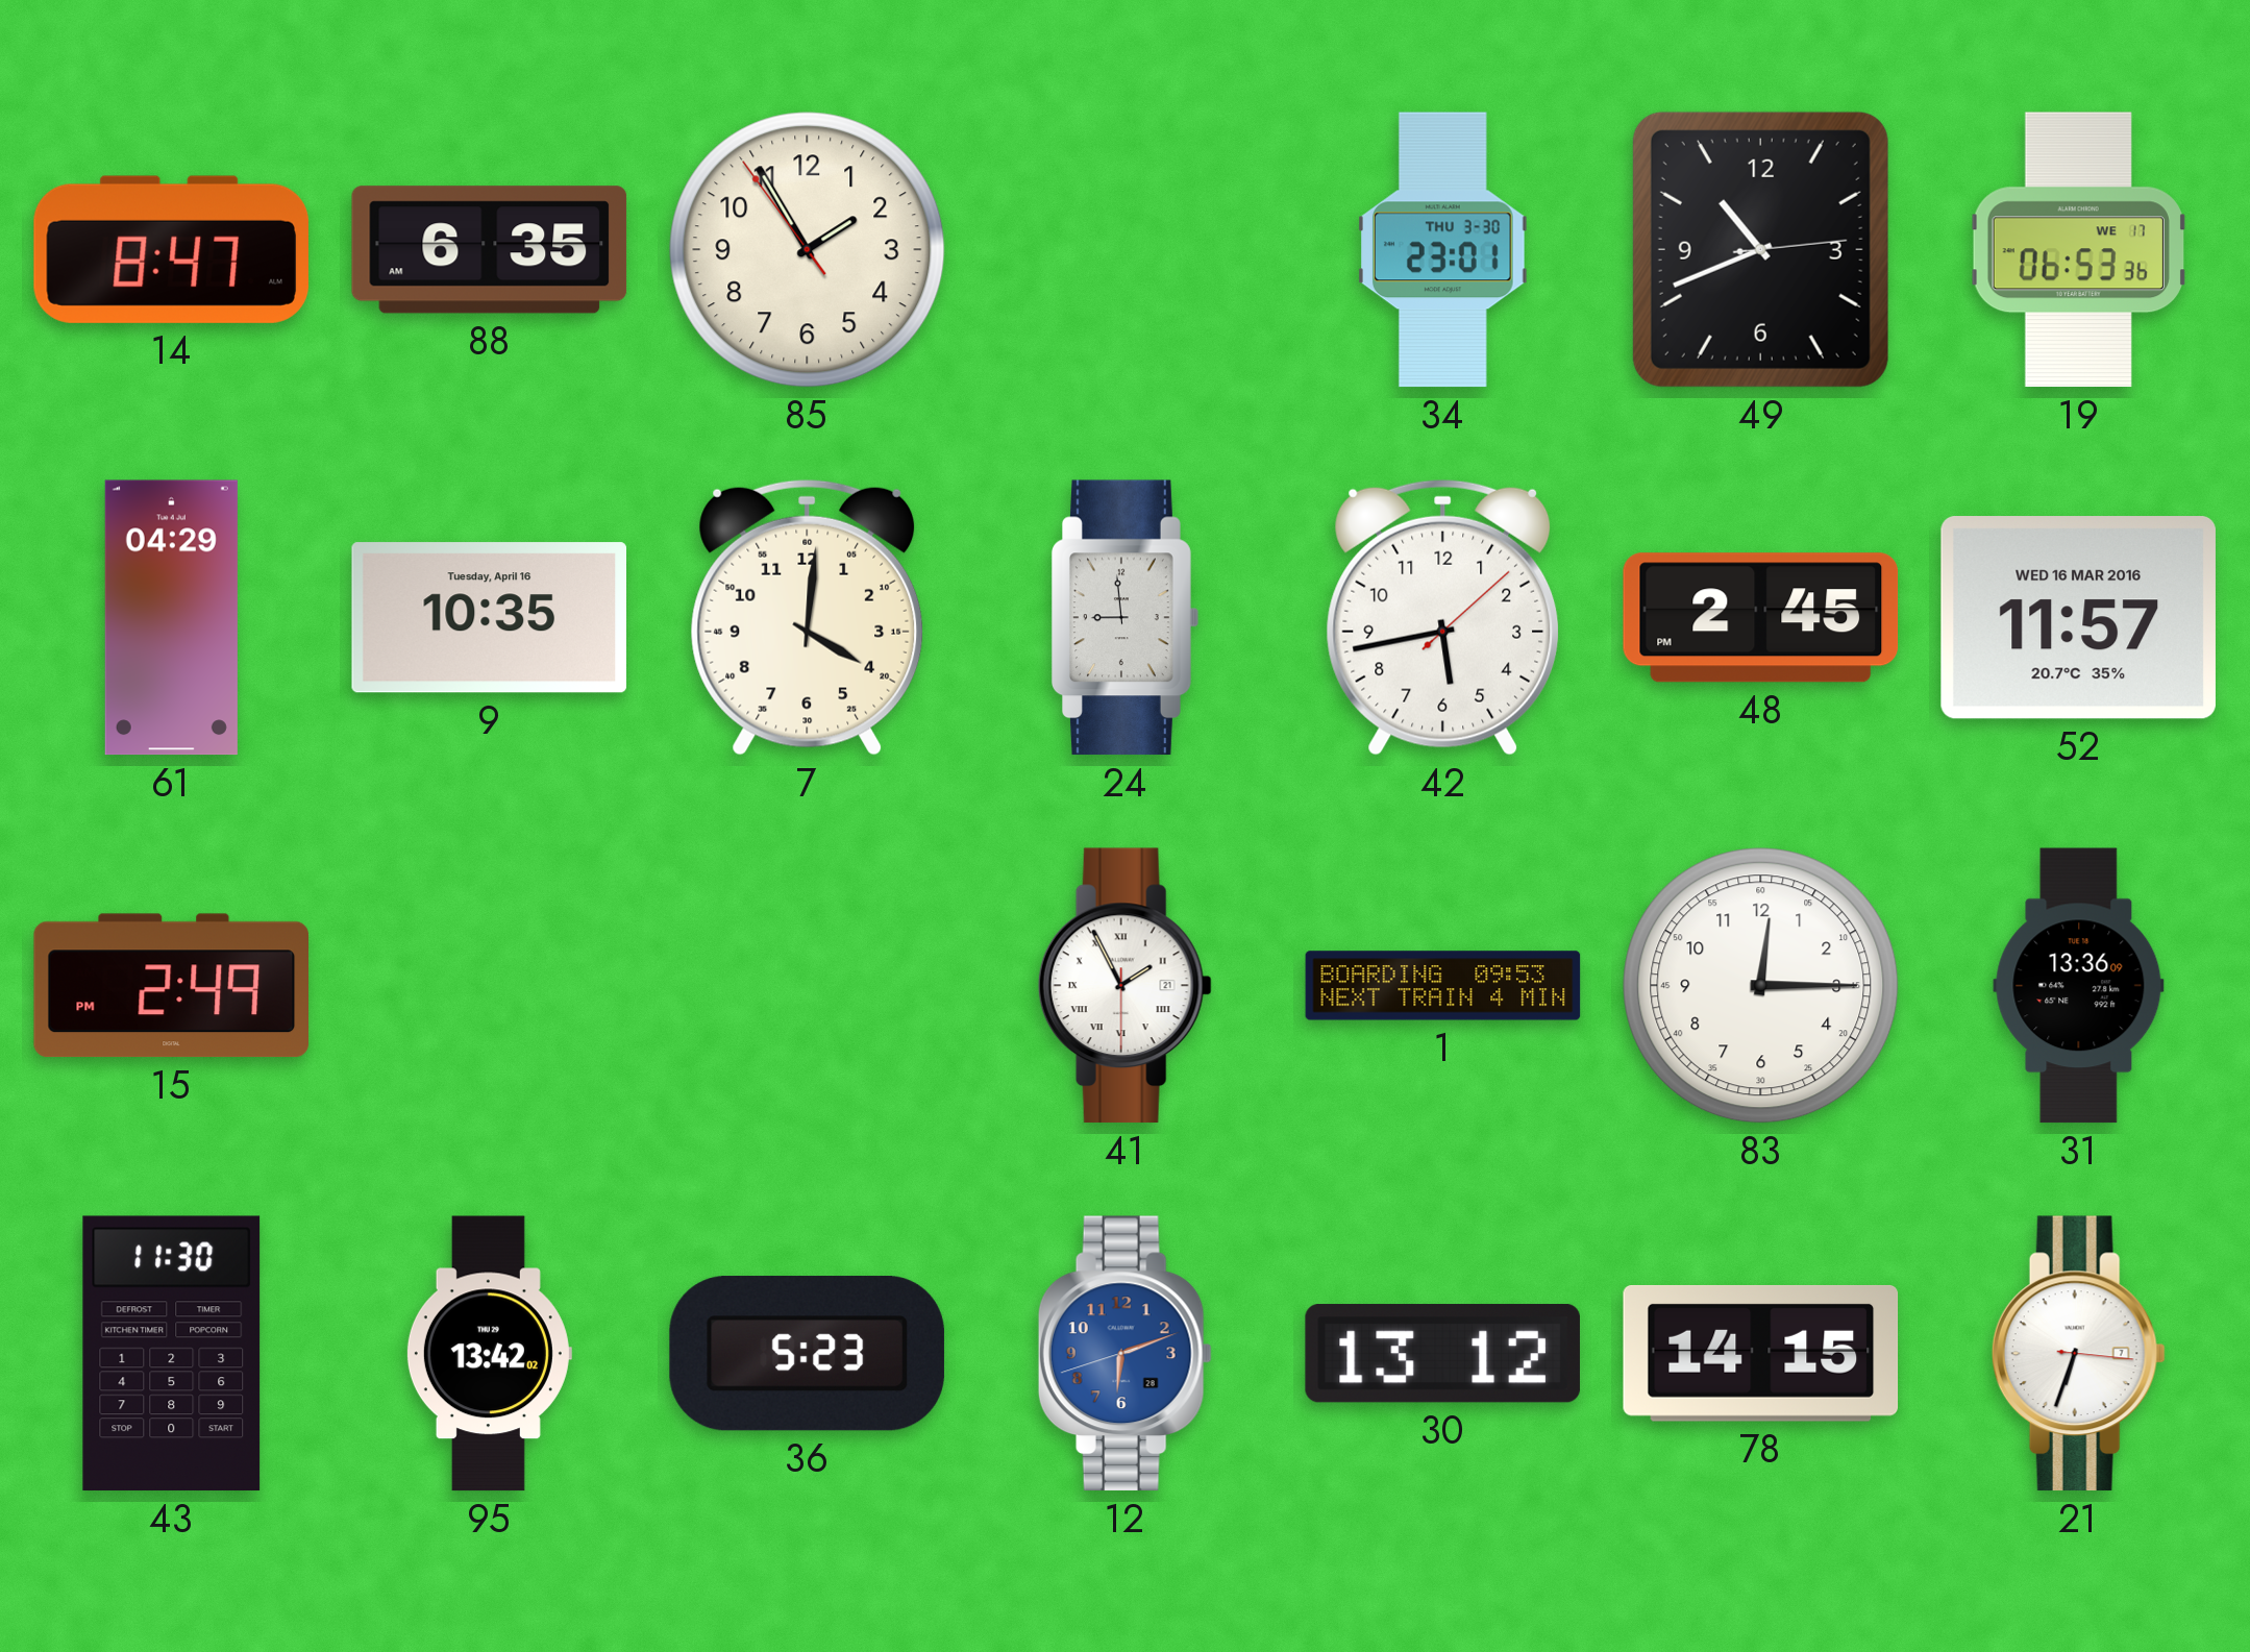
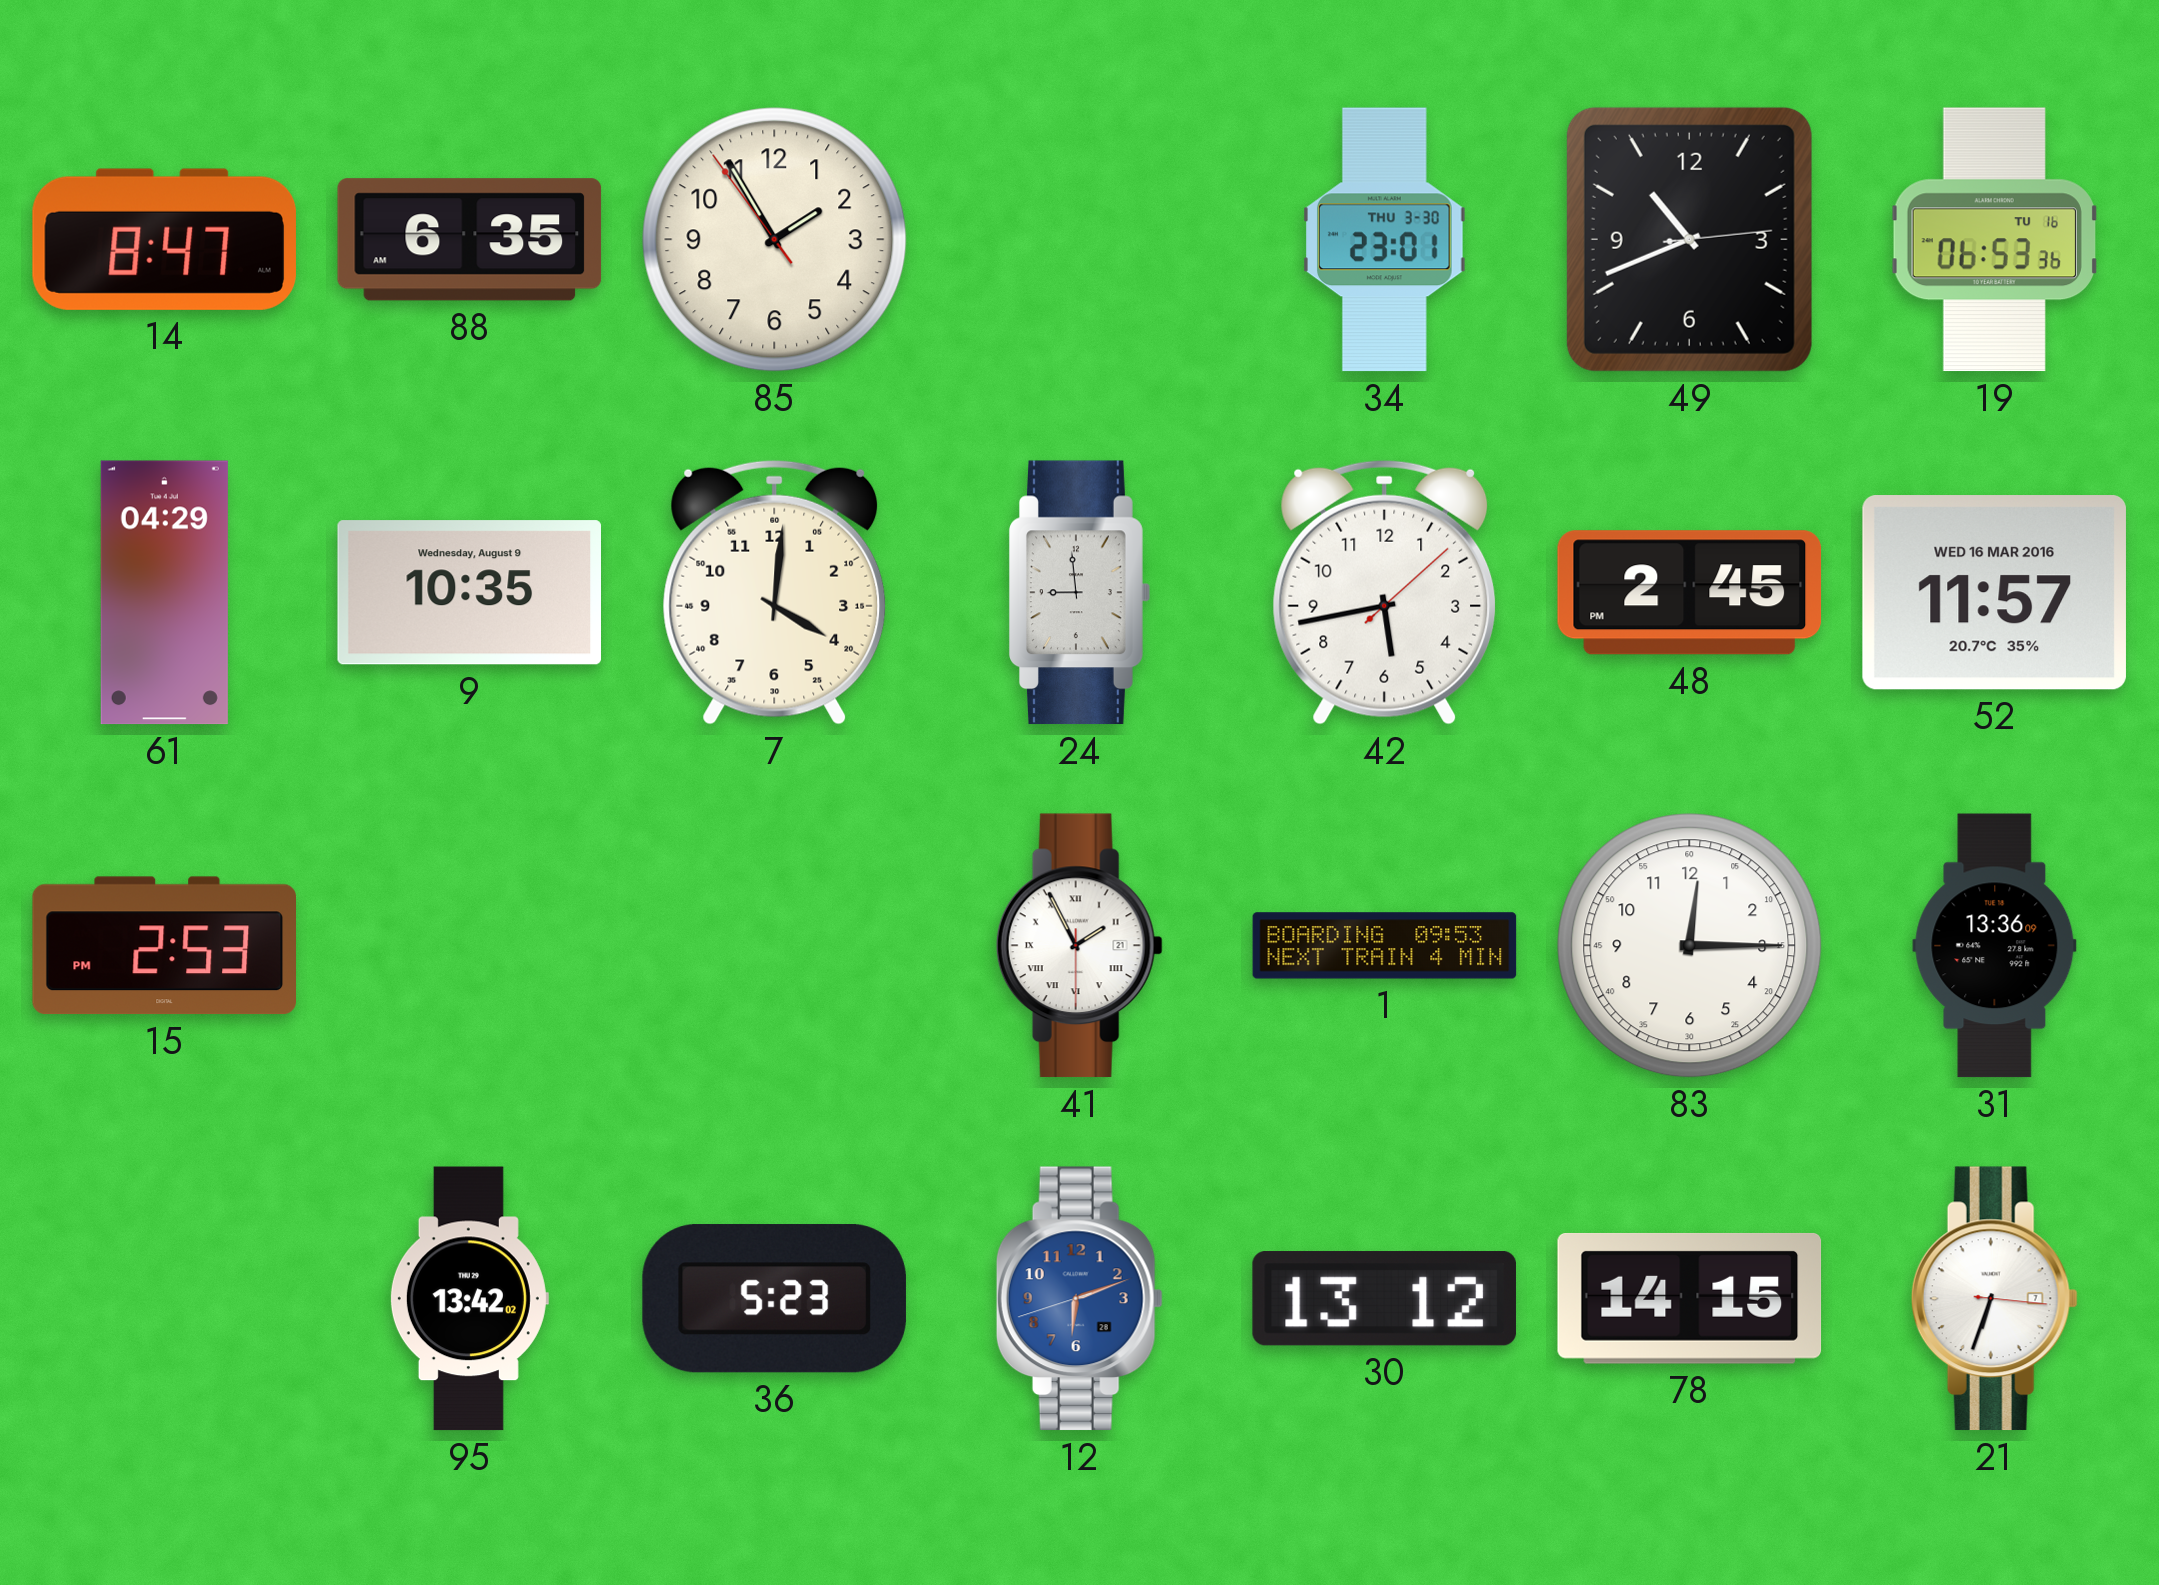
19 date: WE 17 -> TU 16
9 date: Tuesday, April 16 -> Wednesday, August 9
15: 2:49 -> 2:53
43: 11:30 -> none
